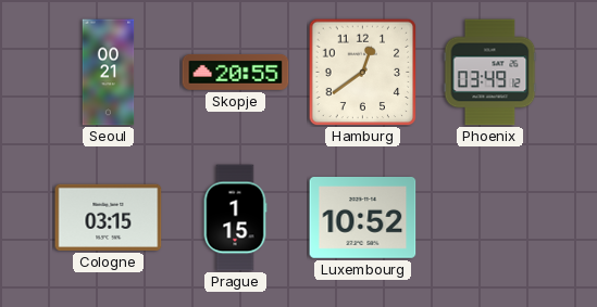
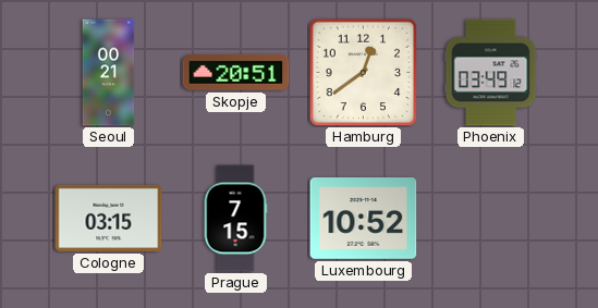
Skopje: 20:55 -> 20:51
Prague: 1:15 -> 7:15
